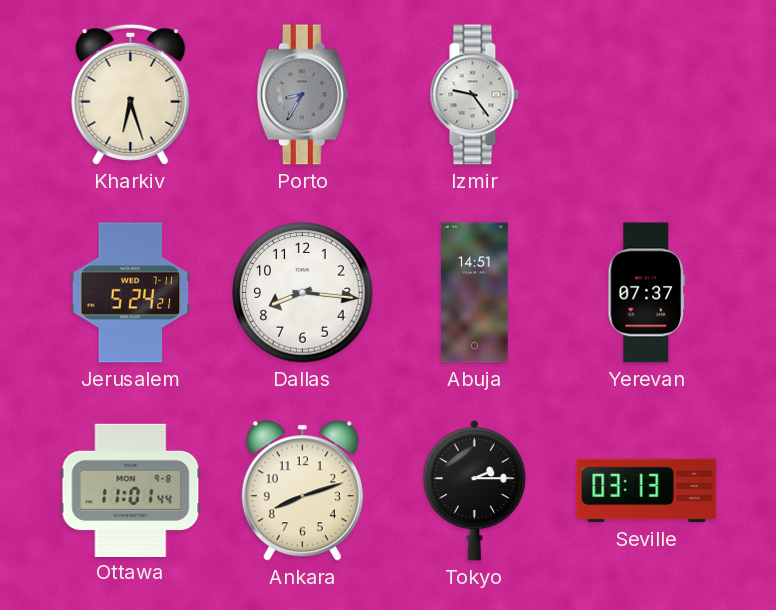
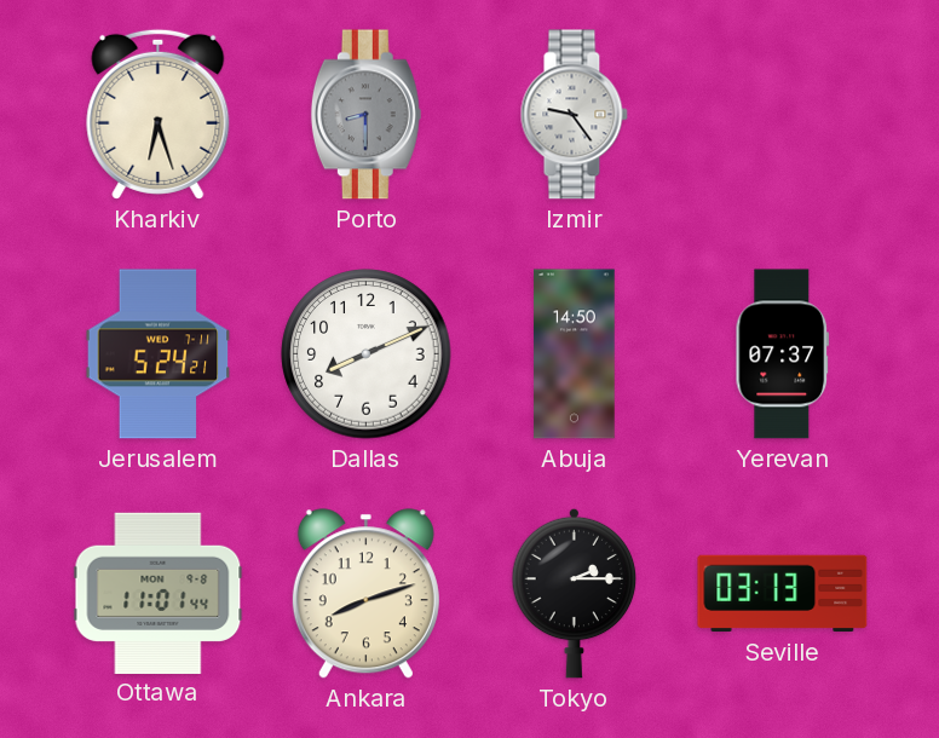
Porto: 8:35 -> 8:30
Dallas: 8:16 -> 8:11
Abuja: 14:51 -> 14:50
